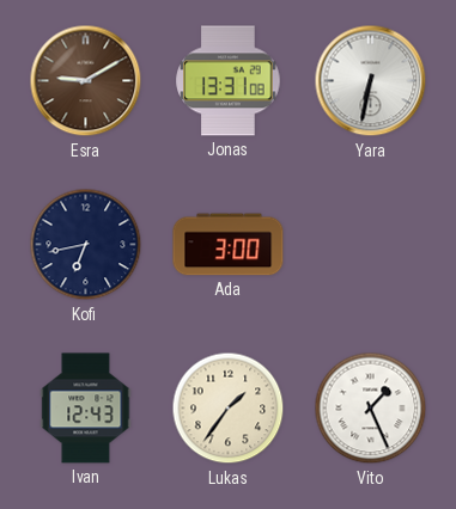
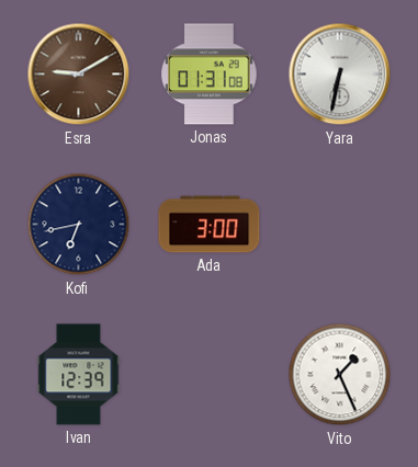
Jonas: 13:31 -> 01:31
Ivan: 12:43 -> 12:39
Lukas: 1:36 -> none
